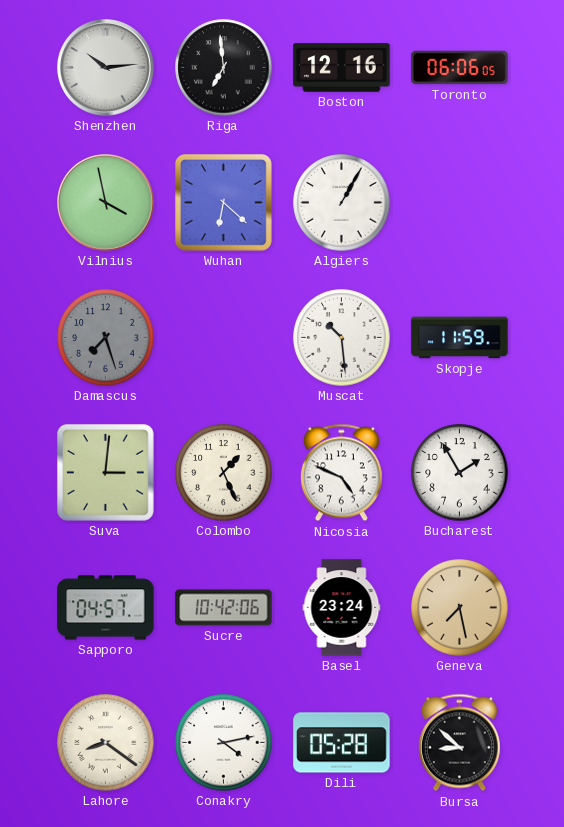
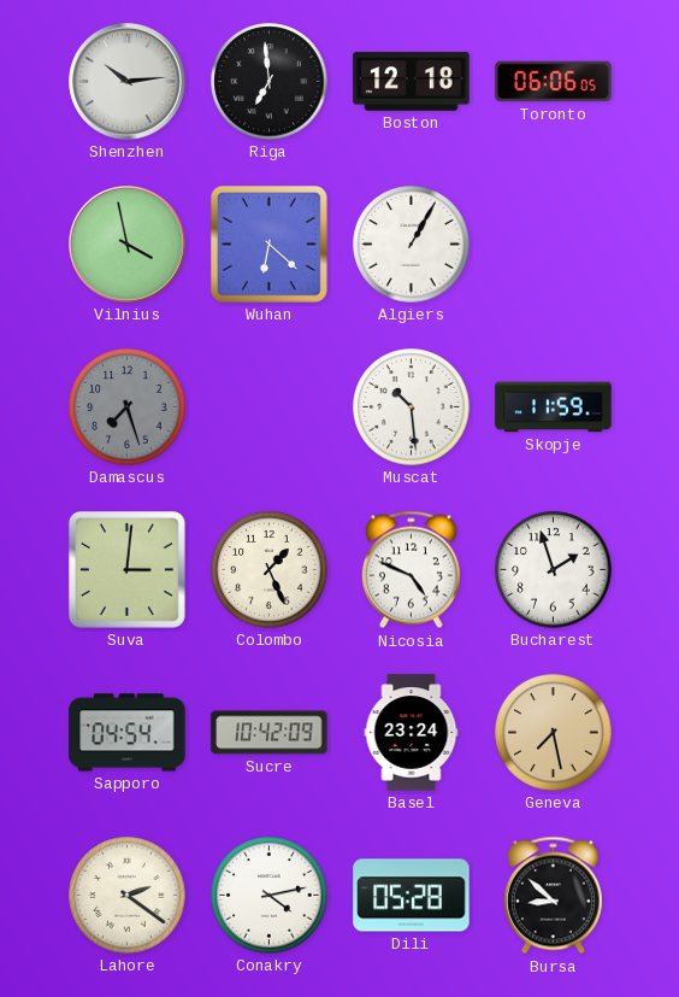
Boston: 12:16 -> 12:18
Bucharest: 1:55 -> 1:57
Sapporo: 04:57 -> 04:54
Sucre: 10:42:06 -> 10:42:09
Lahore: 8:21 -> 2:21
